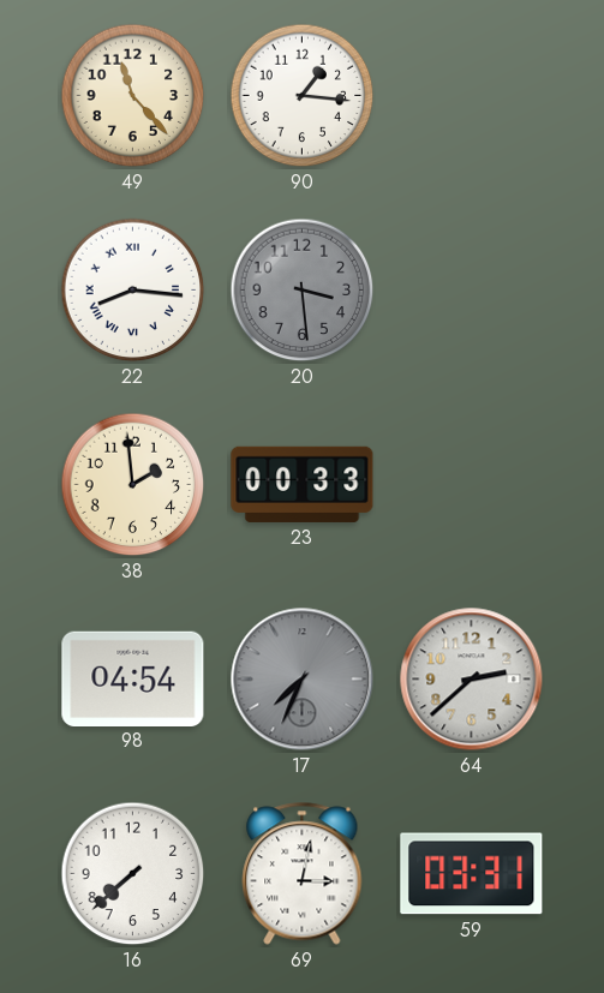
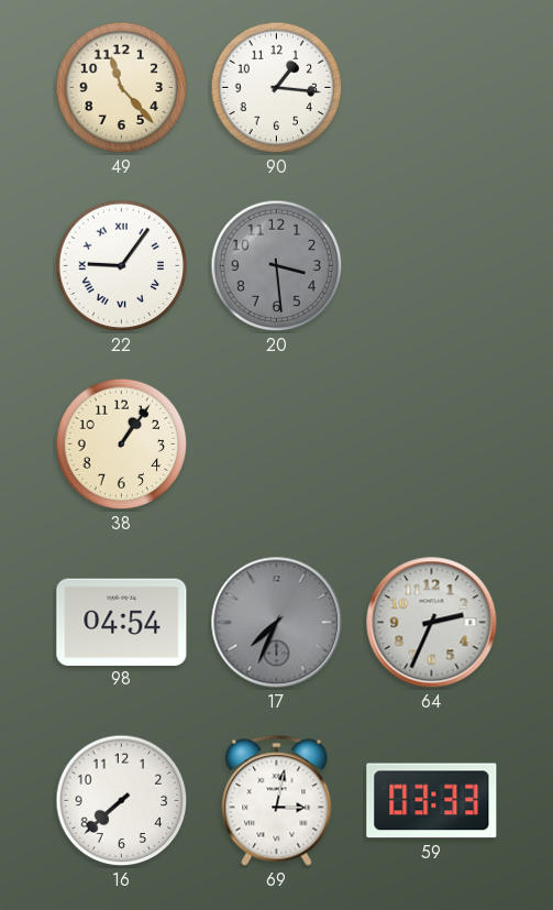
22: 8:16 -> 9:06
38: 1:59 -> 1:06
23: 00:33 -> none
64: 2:38 -> 2:34
59: 03:31 -> 03:33
